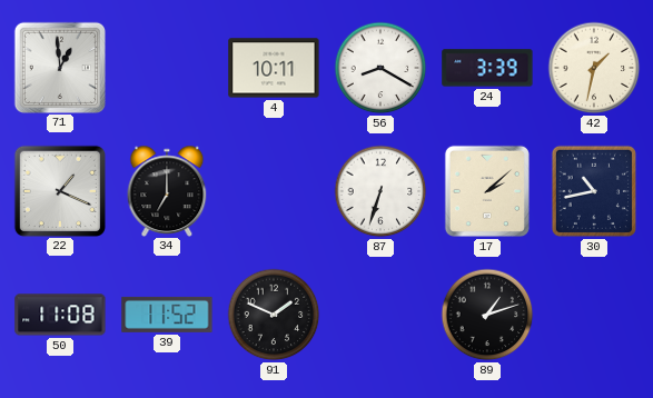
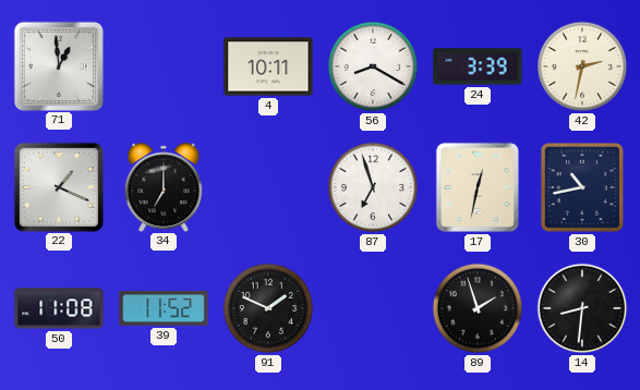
42: 1:32 -> 2:32
87: 6:33 -> 6:57
17: 2:08 -> 12:32
89: 1:12 -> 1:57
14: none -> 8:31
